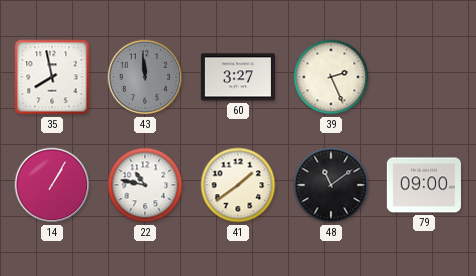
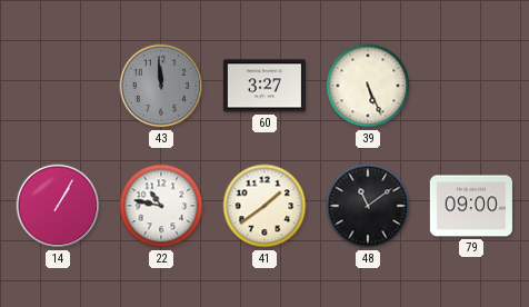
35: 7:58 -> none
39: 2:26 -> 5:26
